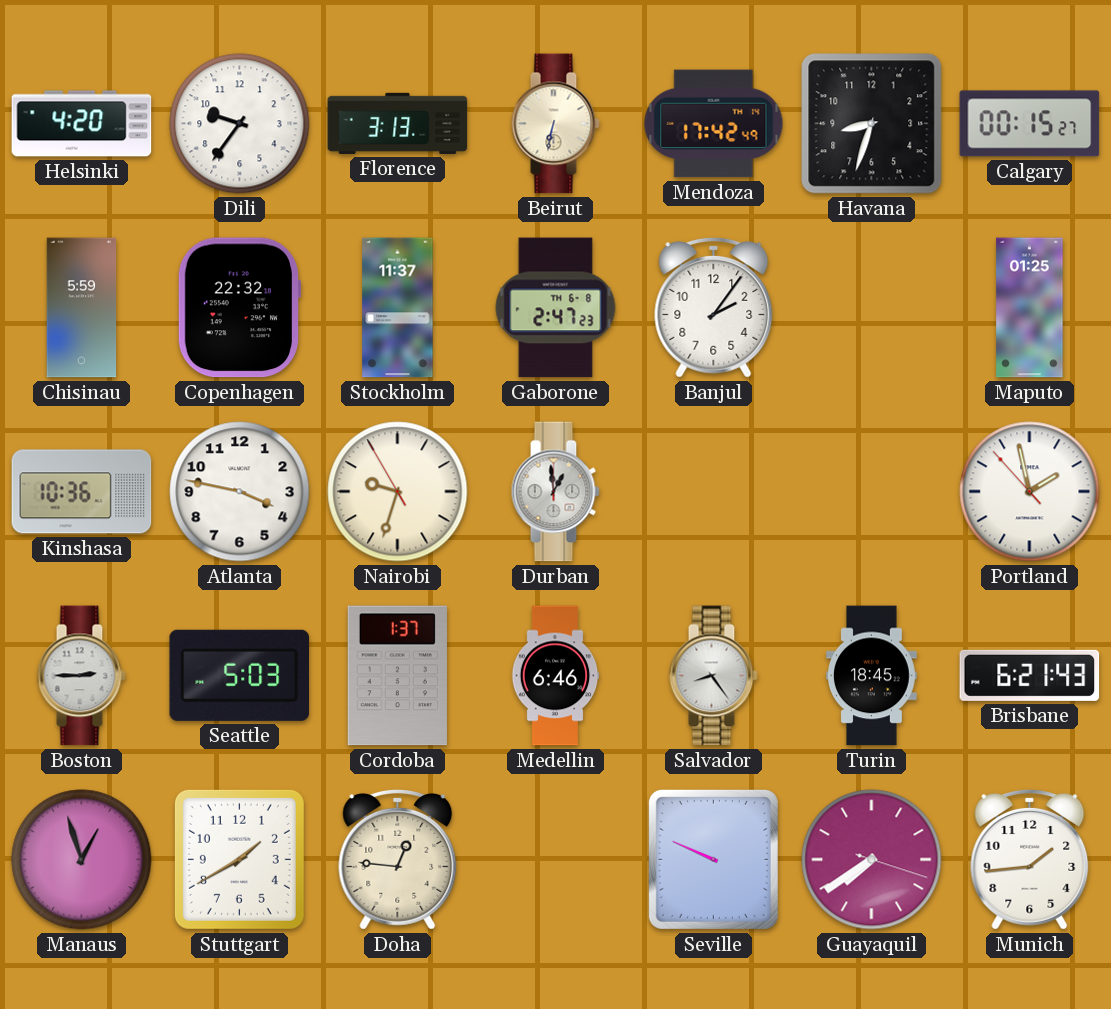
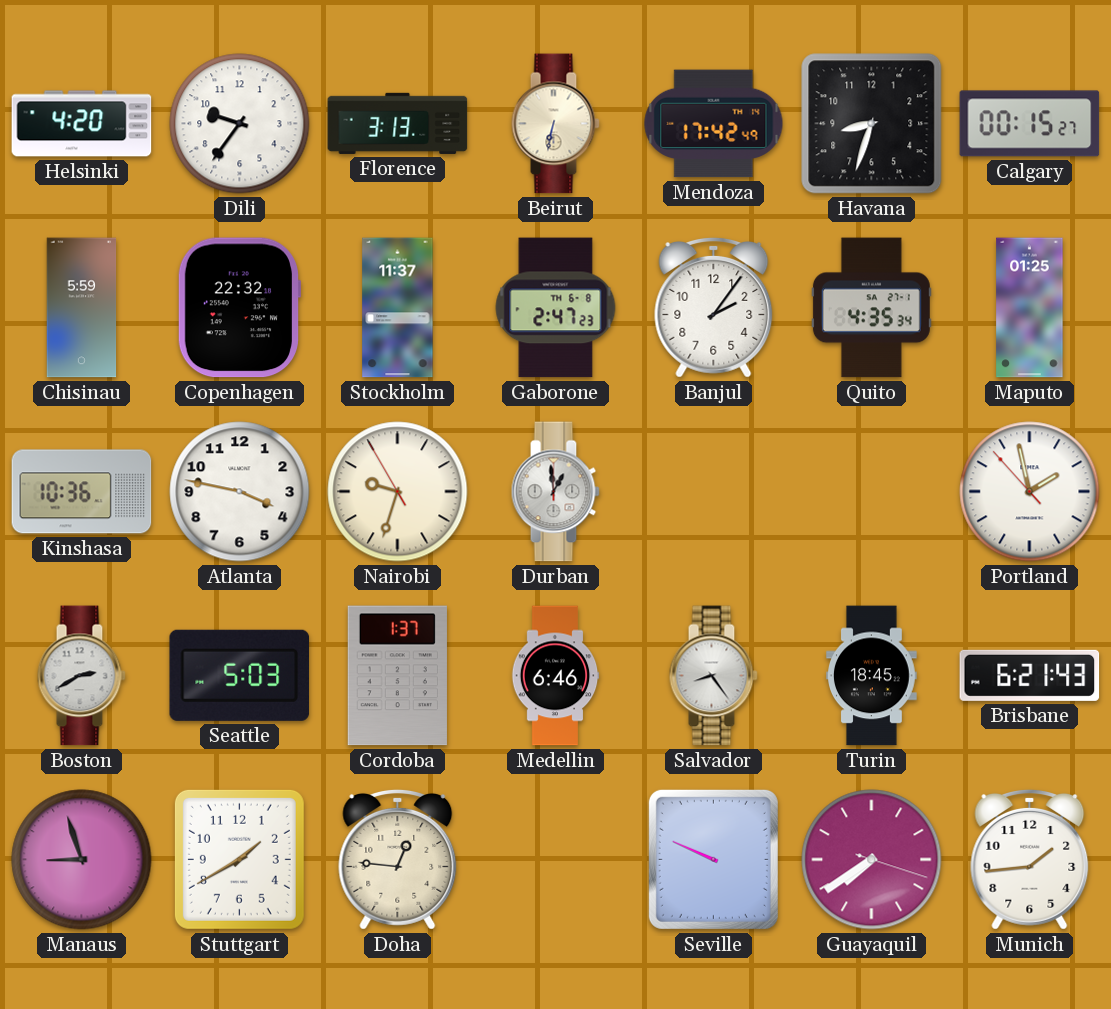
Quito: none -> 4:35
Boston: 2:45 -> 2:40
Manaus: 12:57 -> 8:57
